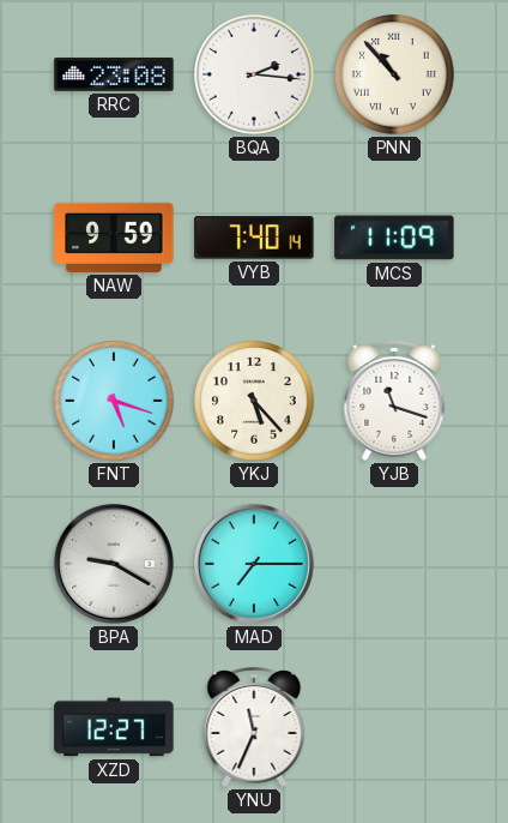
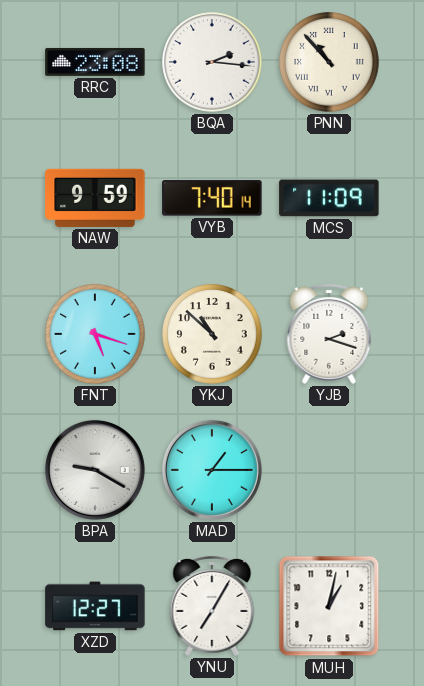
YKJ: 5:23 -> 10:52
YJB: 11:18 -> 2:18
MAD: 7:15 -> 1:15
YNU: 11:34 -> 7:05
MUH: none -> 1:02
